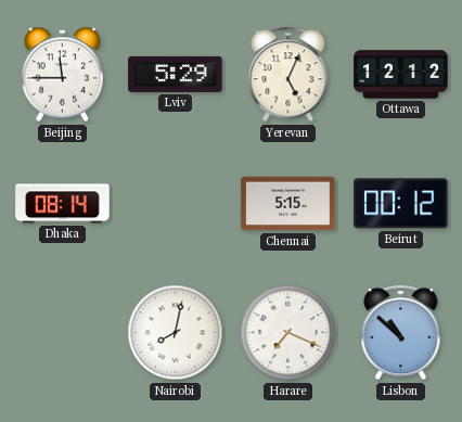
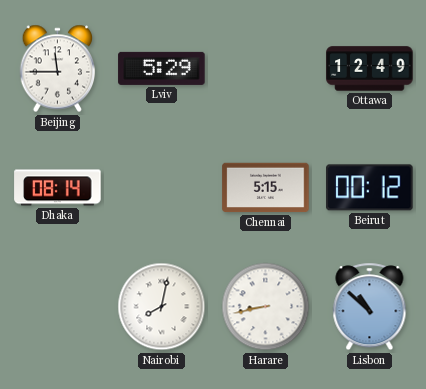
Yerevan: 5:04 -> none
Ottawa: 12:12 -> 12:49
Harare: 7:19 -> 8:43
